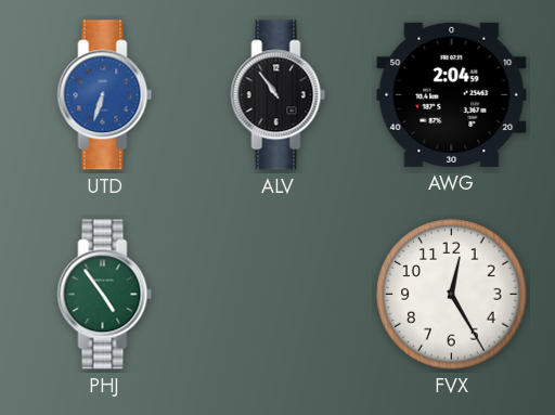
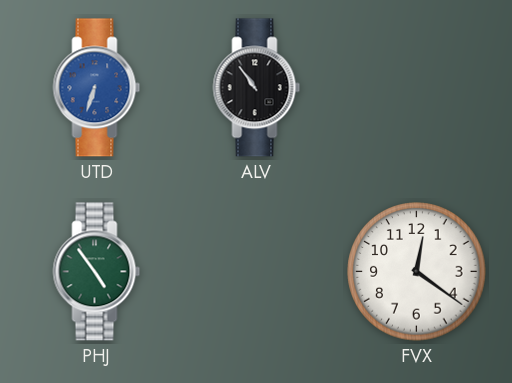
AWG: 2:04 -> none
FVX: 12:25 -> 12:21
